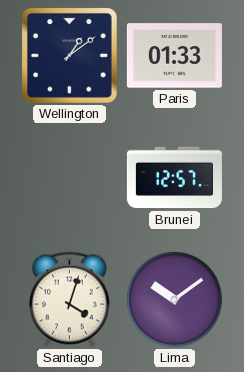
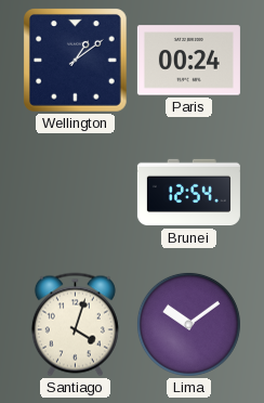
Paris: 01:33 -> 00:24
Brunei: 12:57 -> 12:54
